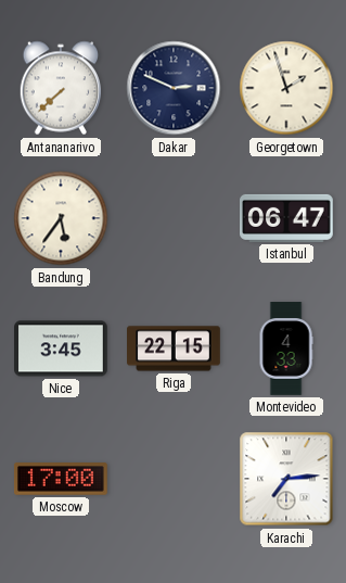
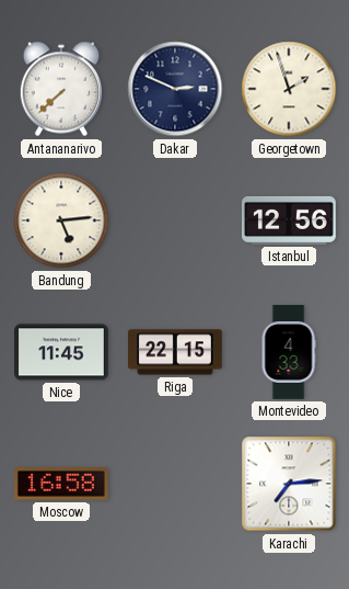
Bandung: 5:36 -> 5:14
Istanbul: 06:47 -> 12:56
Nice: 3:45 -> 11:45
Moscow: 17:00 -> 16:58
